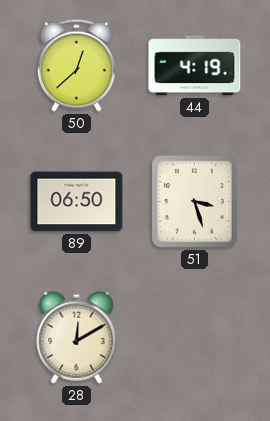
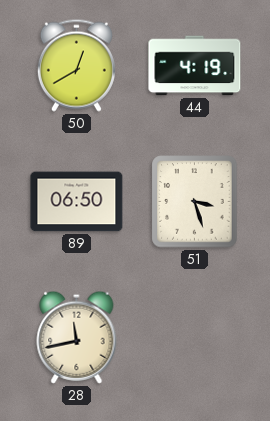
50: 12:38 -> 12:40
28: 12:10 -> 11:43
